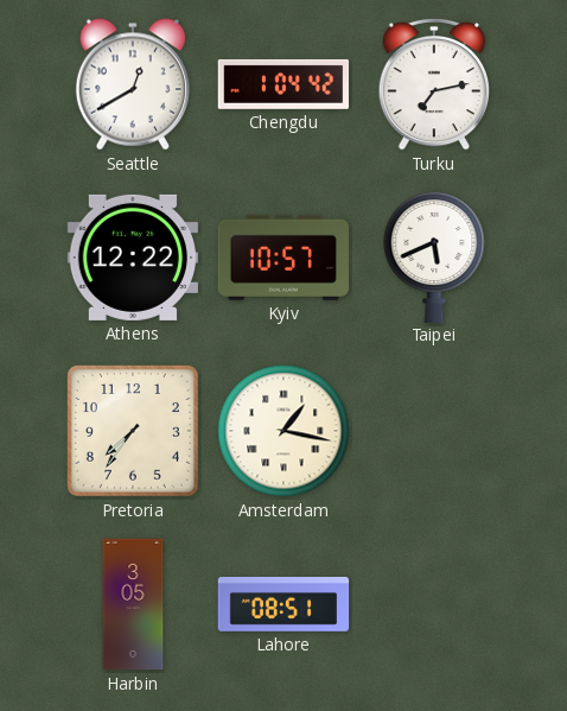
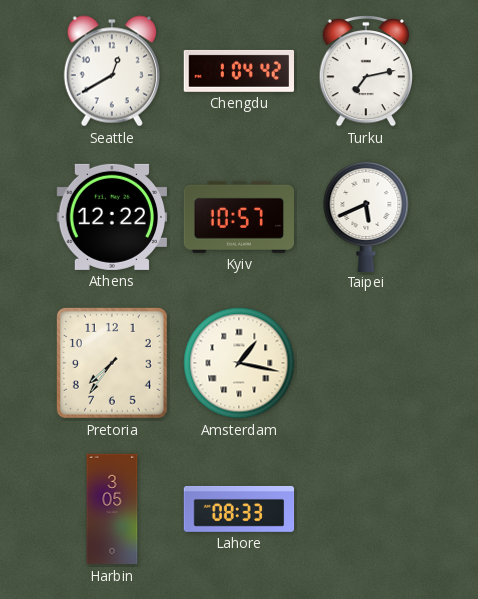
Lahore: 08:51 -> 08:33
